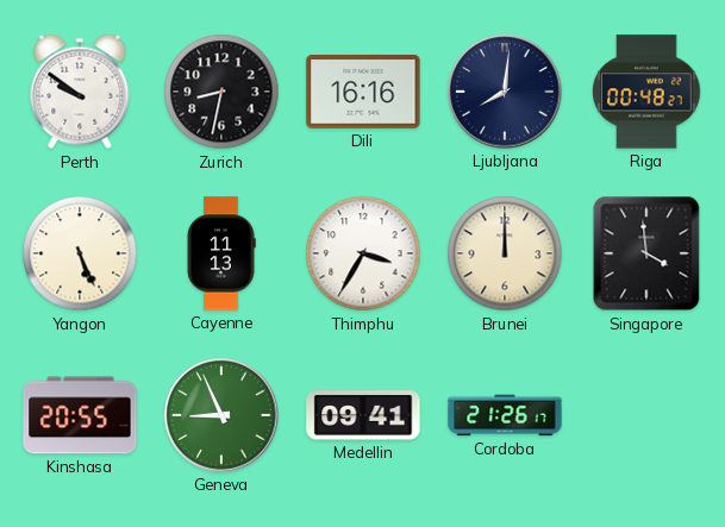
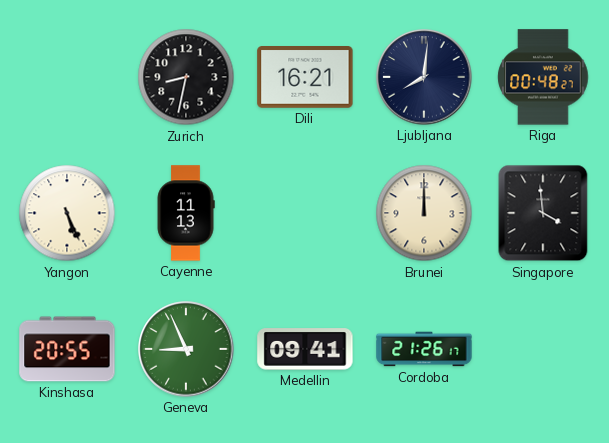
Perth: 9:51 -> none
Dili: 16:16 -> 16:21
Thimphu: 3:35 -> none
